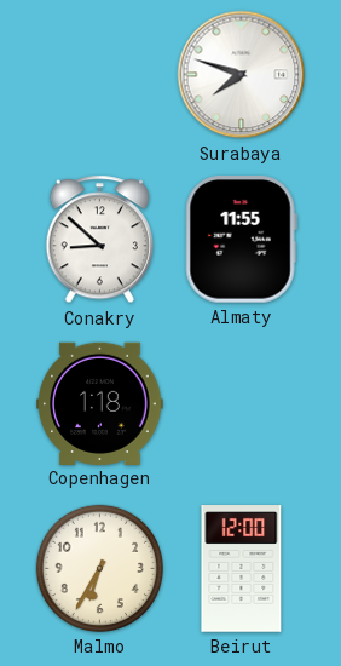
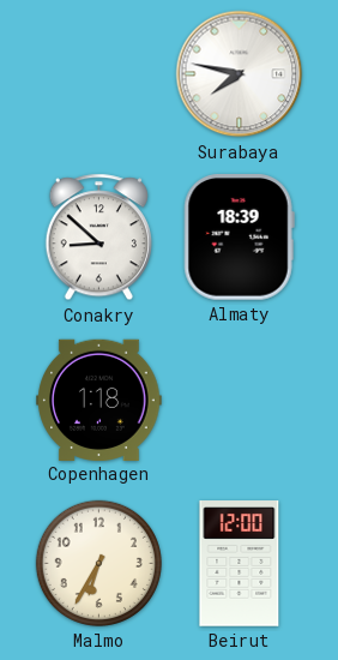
Surabaya: 7:48 -> 7:47
Almaty: 11:55 -> 18:39
